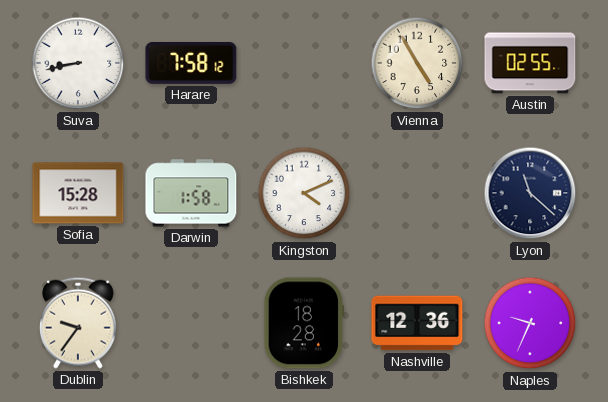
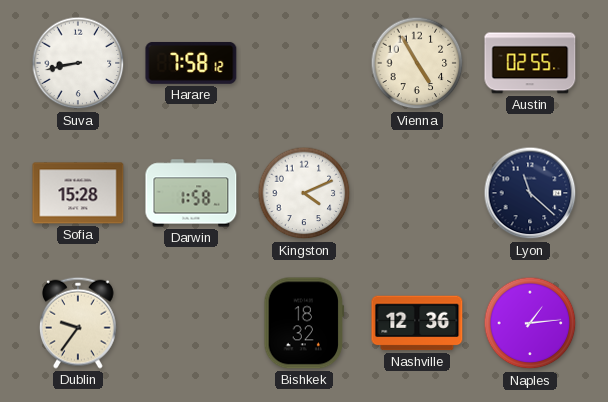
Bishkek: 18:28 -> 18:32
Naples: 9:34 -> 1:14
